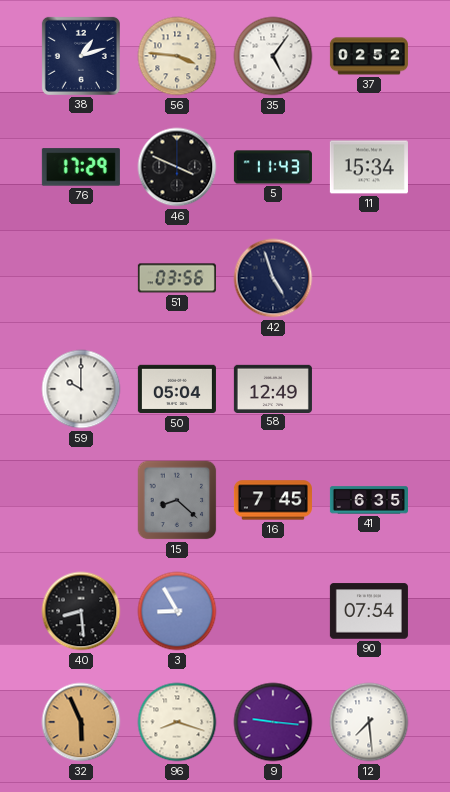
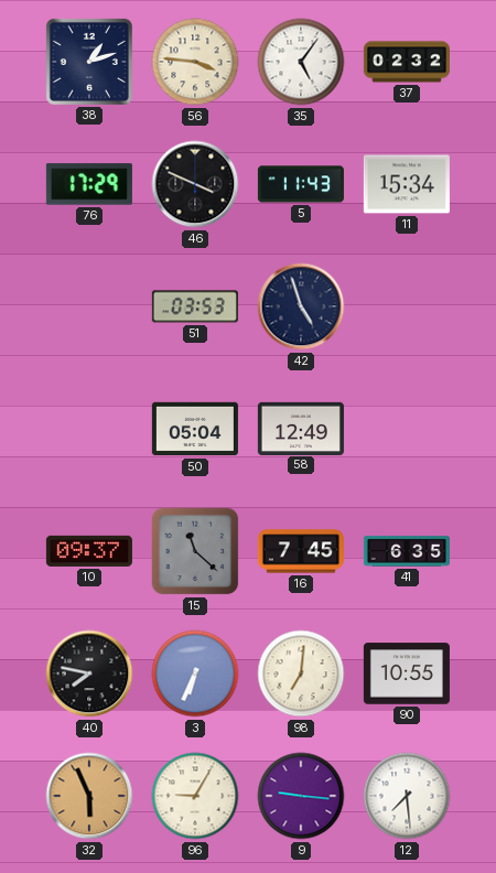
37: 02:52 -> 02:32
51: 03:56 -> 03:53
59: 10:00 -> none
10: none -> 09:37
15: 8:22 -> 11:22
40: 8:29 -> 7:47
3: 8:55 -> 6:34
98: none -> 7:01
90: 07:54 -> 10:55
96: 8:18 -> 9:05
